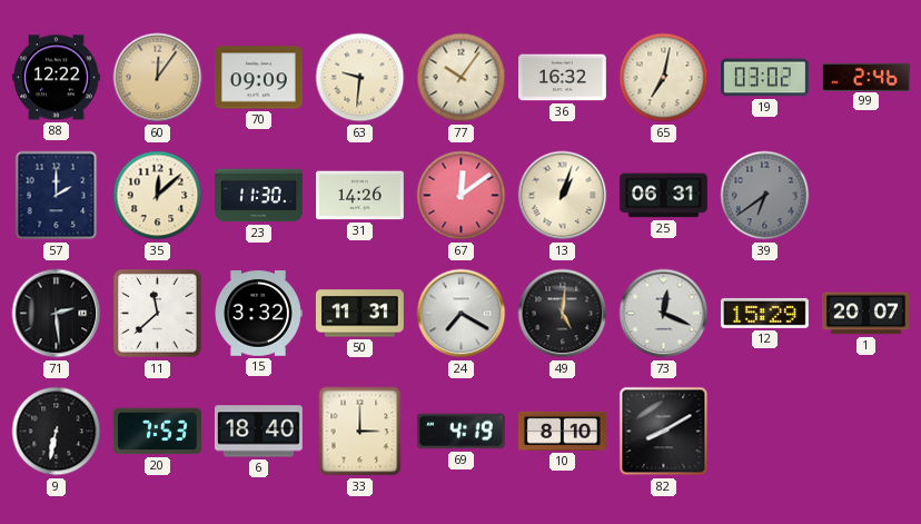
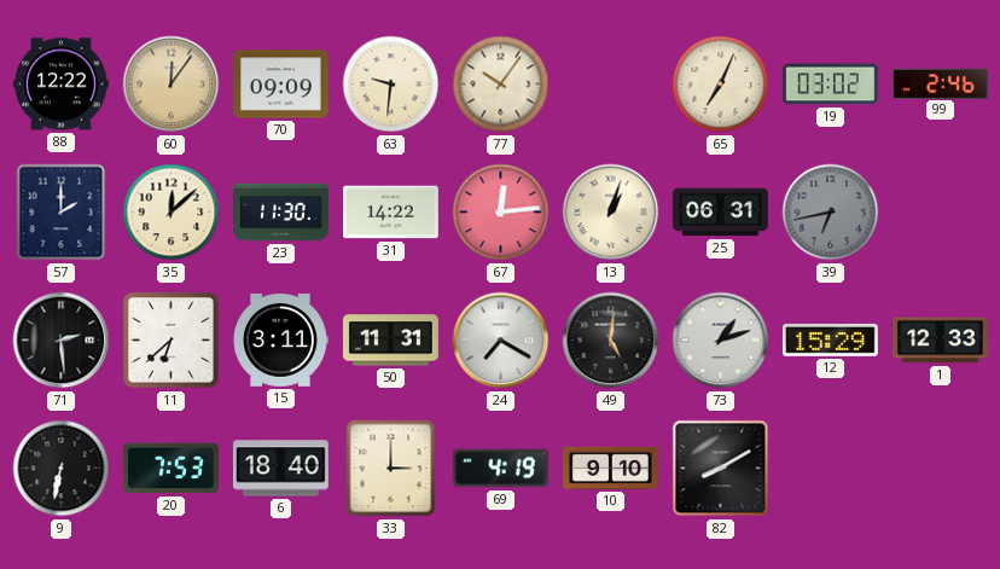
36: 16:32 -> none
65: 7:02 -> 7:04
31: 14:26 -> 14:22
67: 12:09 -> 12:14
39: 6:39 -> 6:43
11: 11:38 -> 6:38
15: 3:32 -> 3:11
73: 12:19 -> 1:12
1: 20:07 -> 12:33
10: 8:10 -> 9:10
